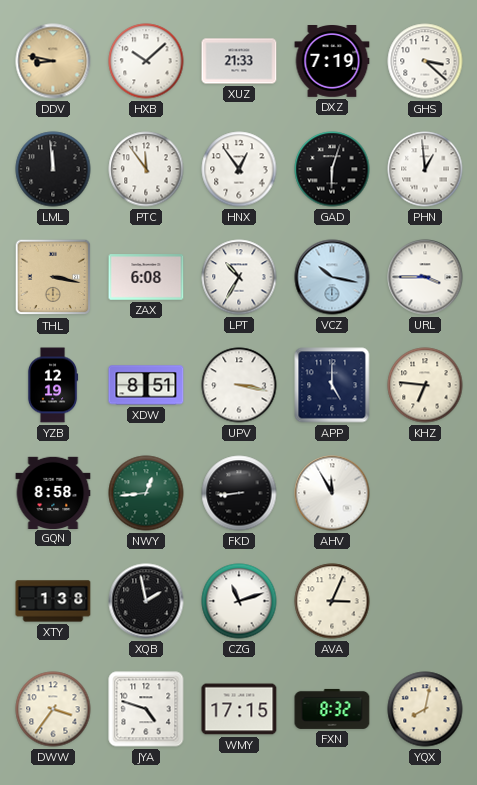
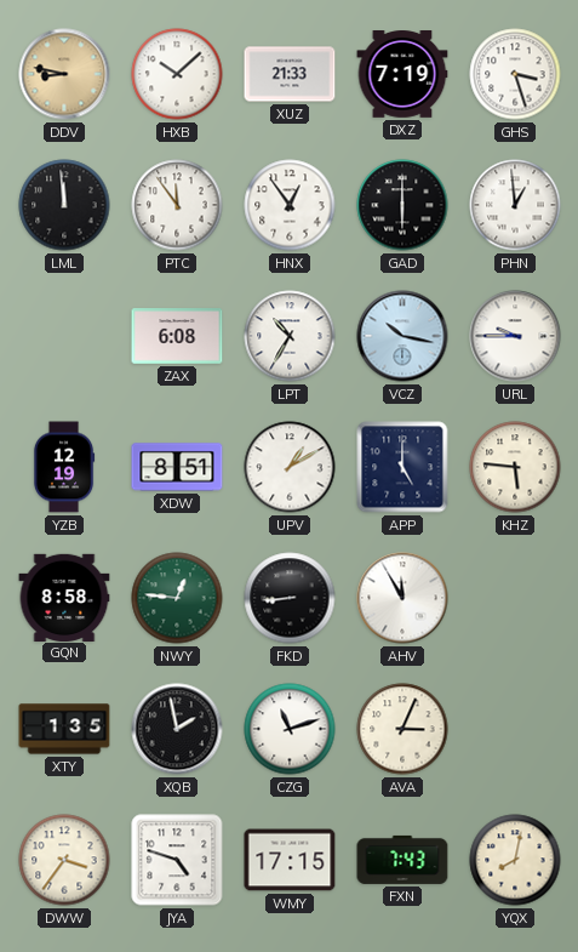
GHS: 3:22 -> 3:27
GAD: 6:03 -> 6:00
THL: 3:17 -> none
URL: 3:45 -> 9:45
UPV: 3:17 -> 1:10
KHZ: 6:46 -> 5:46
NWY: 12:44 -> 12:46
XTY: 1:38 -> 1:35
FXN: 8:32 -> 7:43
